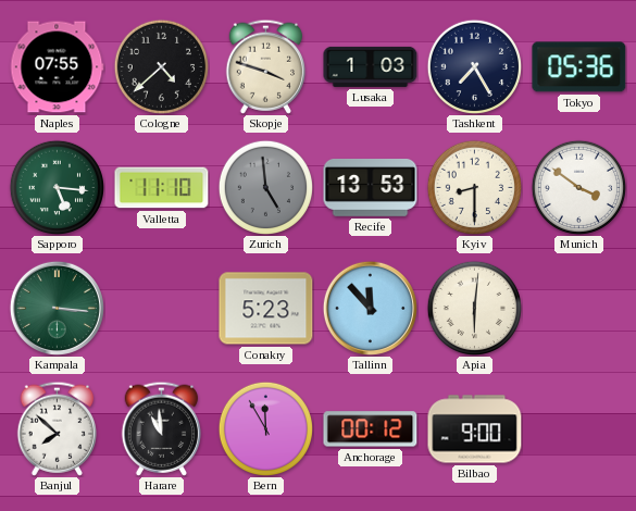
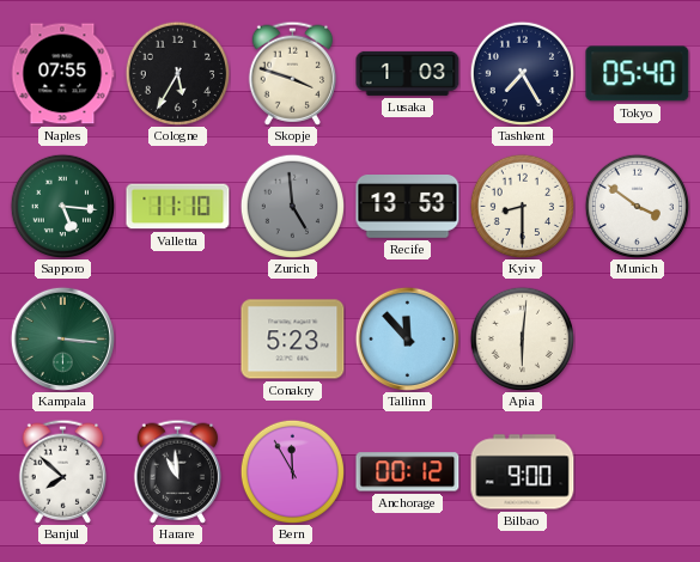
Cologne: 4:38 -> 5:35
Tokyo: 05:36 -> 05:40
